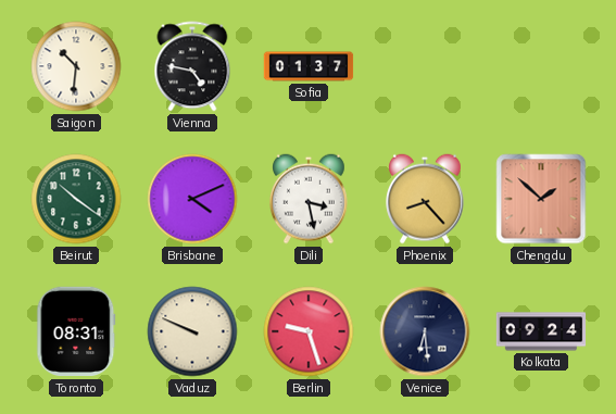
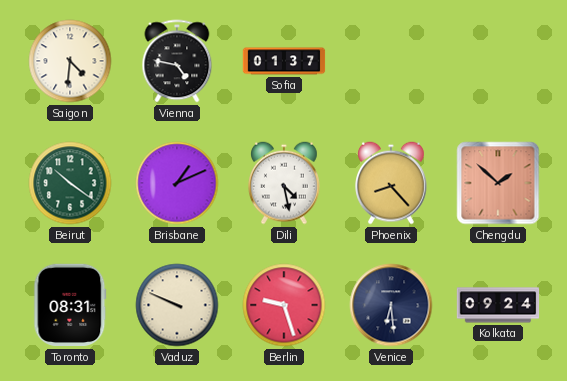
Saigon: 10:31 -> 4:31
Brisbane: 4:11 -> 1:11
Dili: 3:28 -> 4:28
